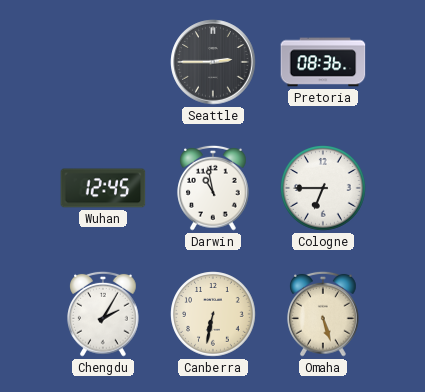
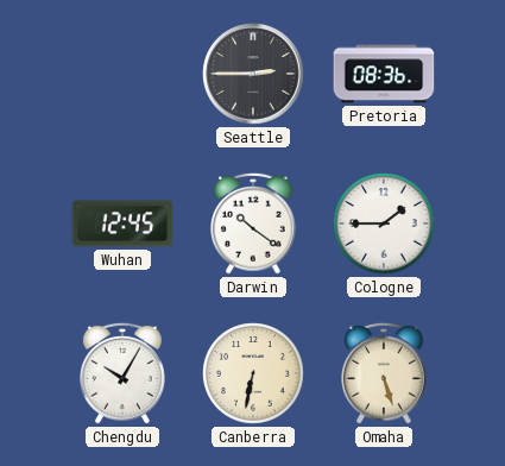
Darwin: 10:58 -> 10:21
Cologne: 6:45 -> 1:45
Chengdu: 2:05 -> 10:05
